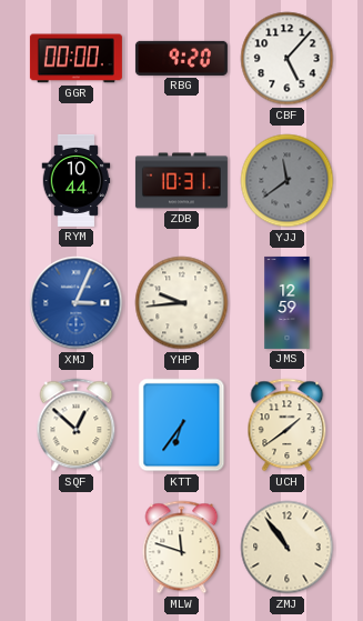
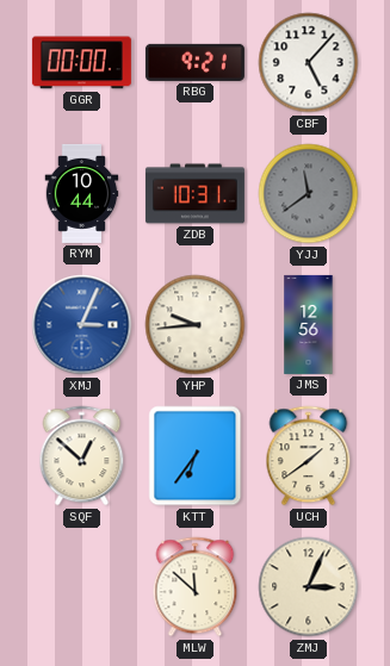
RBG: 9:20 -> 9:21
JMS: 12:59 -> 12:56
MLW: 11:48 -> 11:52
ZMJ: 10:54 -> 3:04
